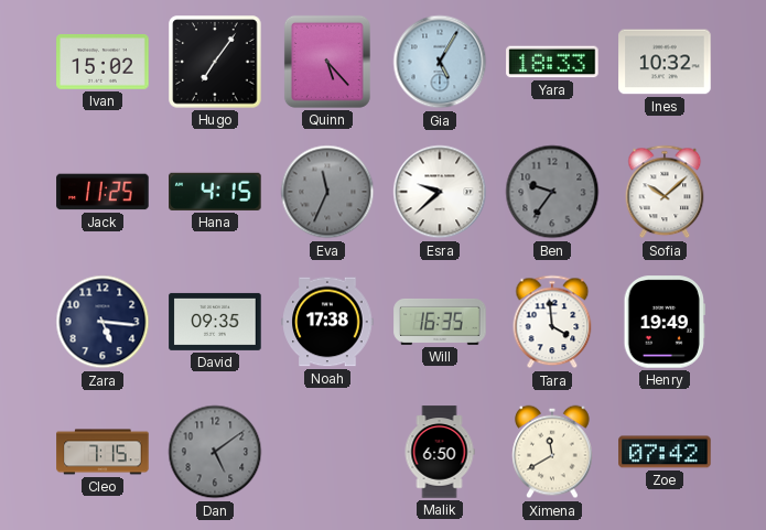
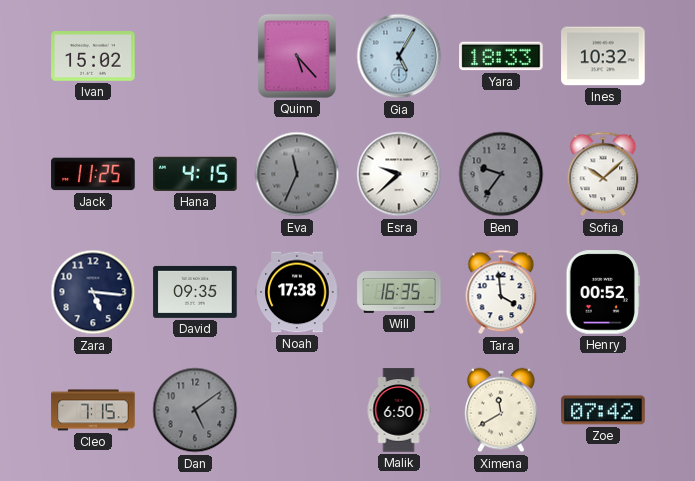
Hugo: 7:06 -> none
Henry: 19:49 -> 00:52
